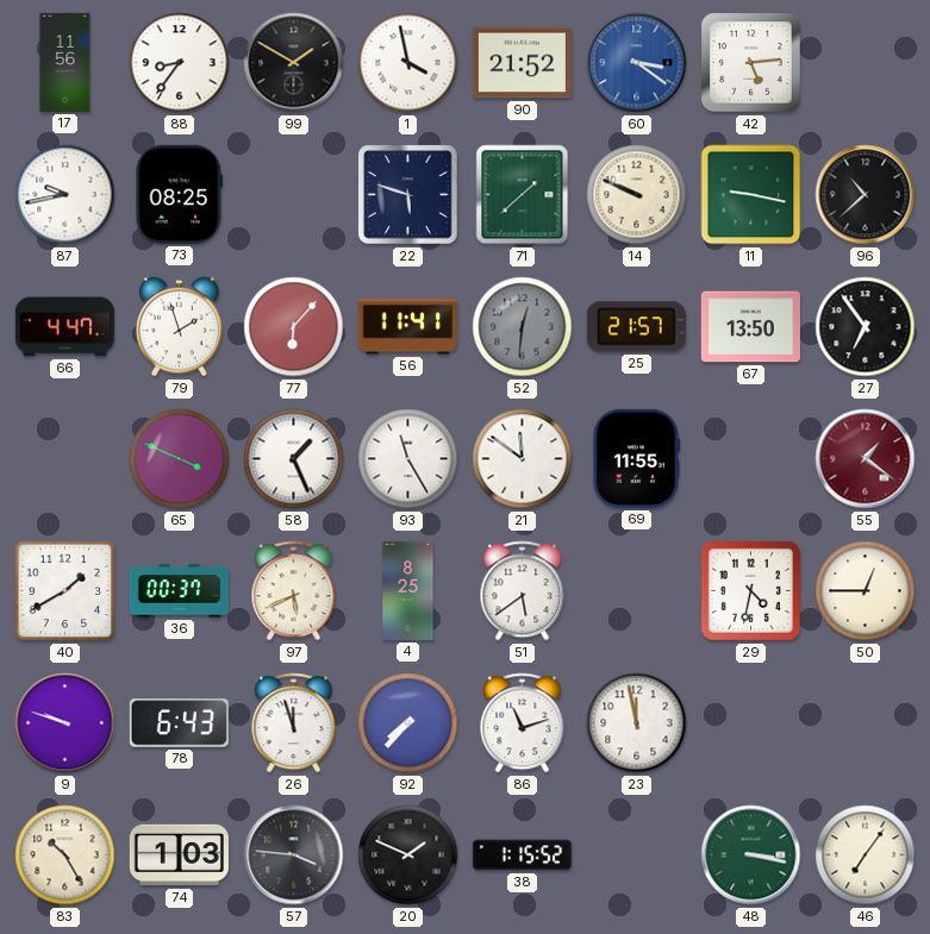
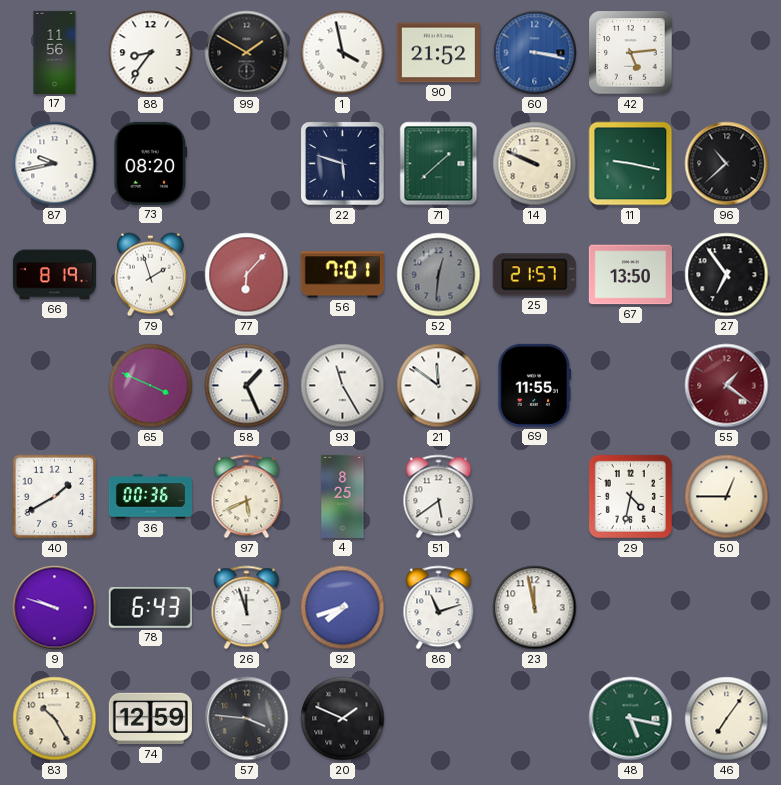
60: 3:21 -> 3:17
73: 08:25 -> 08:20
66: 4:47 -> 8:19
56: 11:41 -> 7:01
36: 00:37 -> 00:36
92: 7:37 -> 7:42
74: 1:03 -> 12:59
38: 1:15 -> none
48: 3:17 -> 5:17
